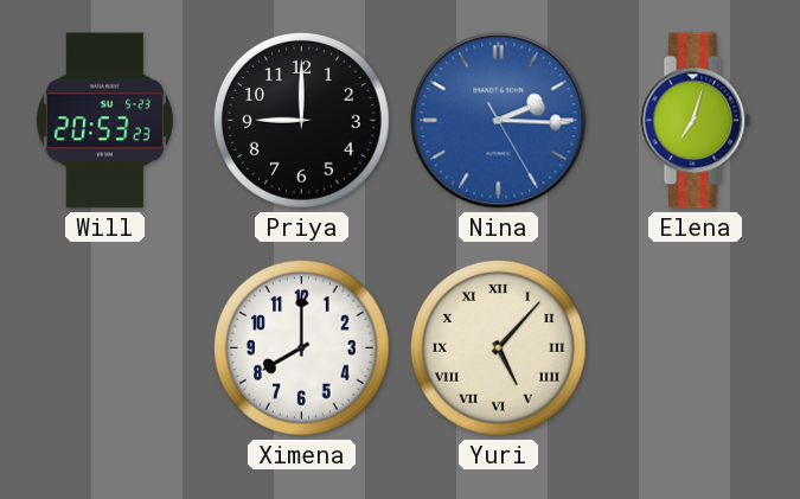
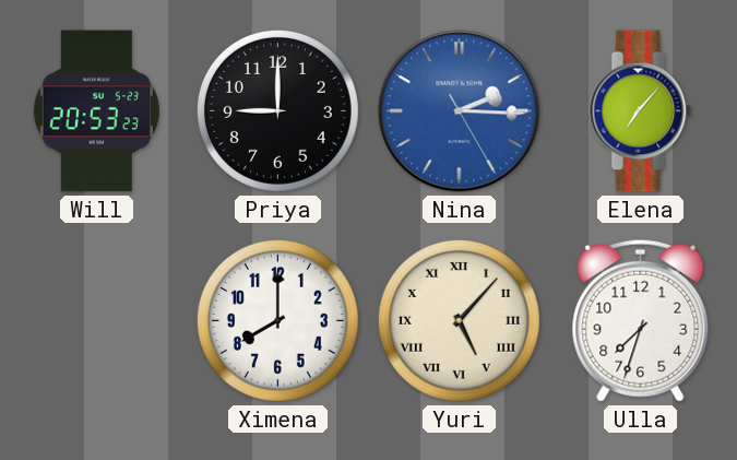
Elena: 7:03 -> 7:07
Ulla: none -> 7:33
